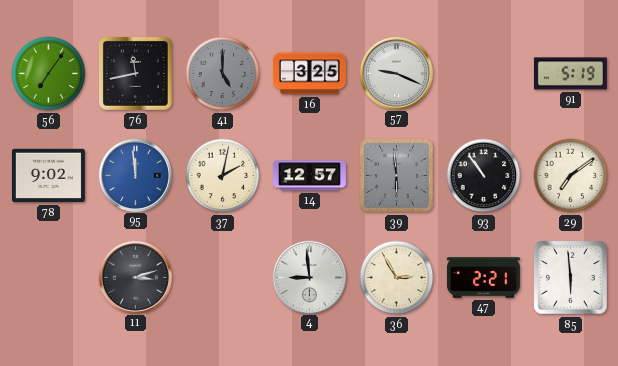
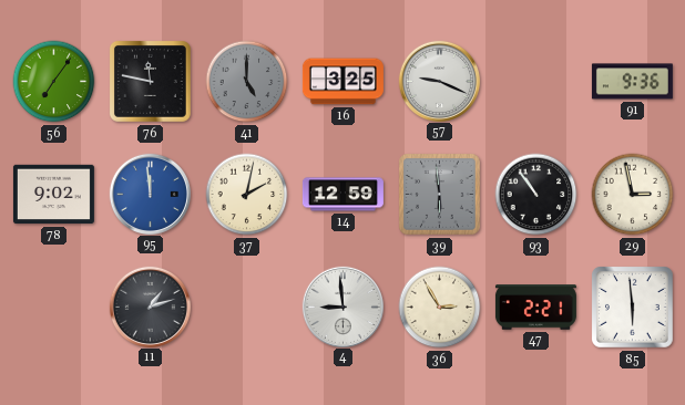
76: 11:43 -> 11:47
91: 5:19 -> 9:36
14: 12:57 -> 12:59
29: 7:09 -> 2:58
11: 3:12 -> 1:12
